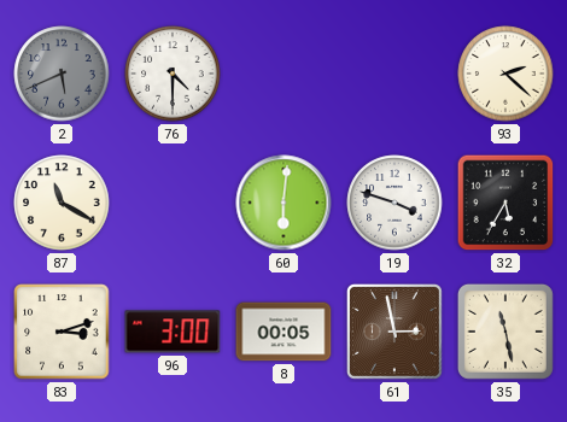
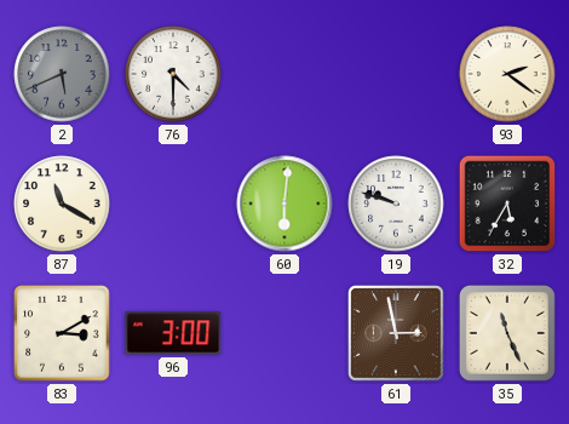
93: 2:22 -> 2:21
19: 3:48 -> 9:48
83: 3:12 -> 3:10
8: 00:05 -> none
35: 11:28 -> 11:26
